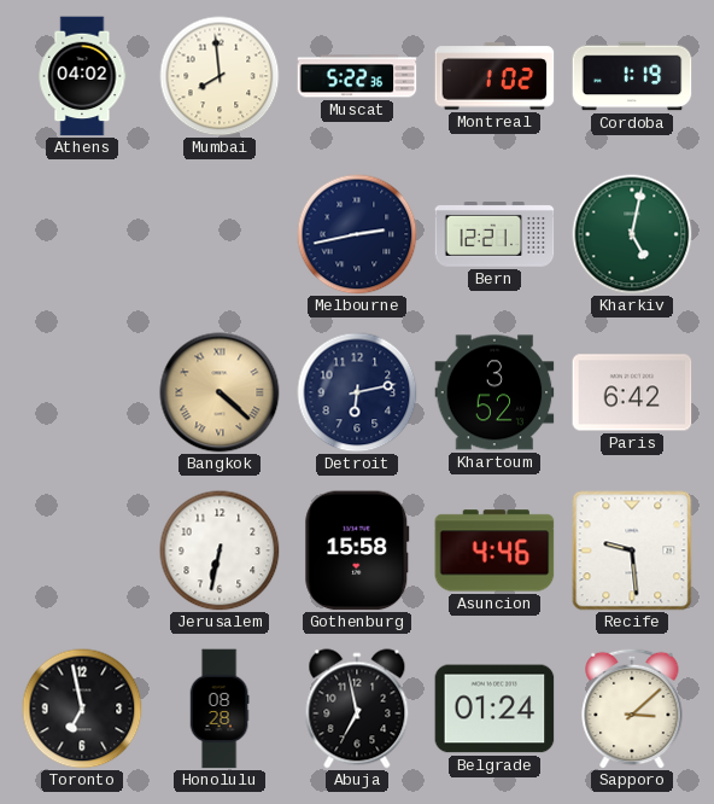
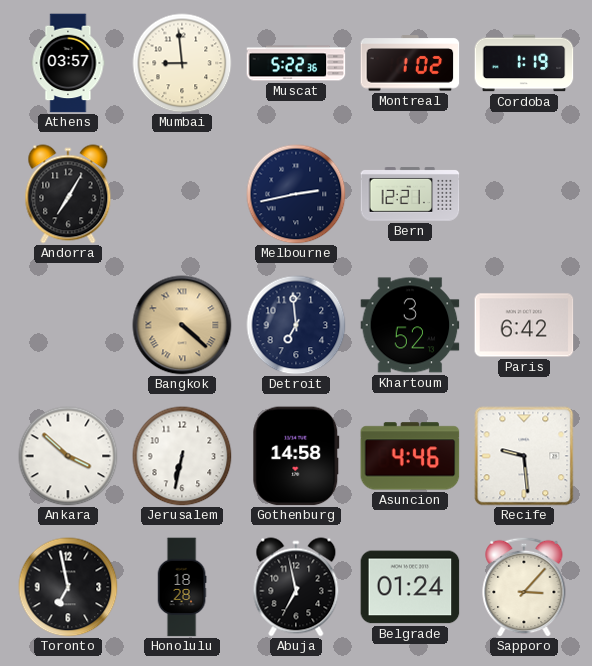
Athens: 04:02 -> 03:57
Mumbai: 7:59 -> 8:59
Andorra: none -> 7:05
Kharkiv: 5:02 -> none
Detroit: 6:13 -> 6:59
Ankara: none -> 3:52
Gothenburg: 15:58 -> 14:58
Honolulu: 08:28 -> 18:28
Sapporo: 3:08 -> 3:07
